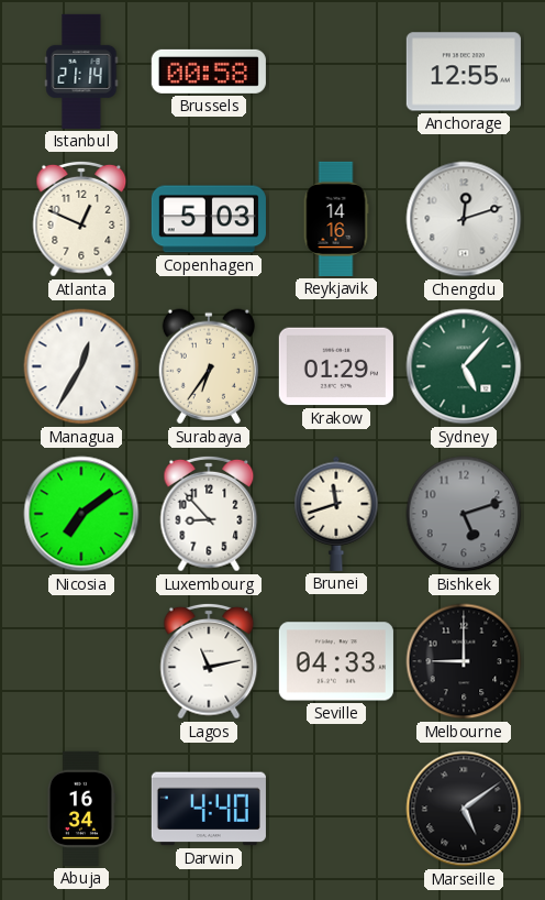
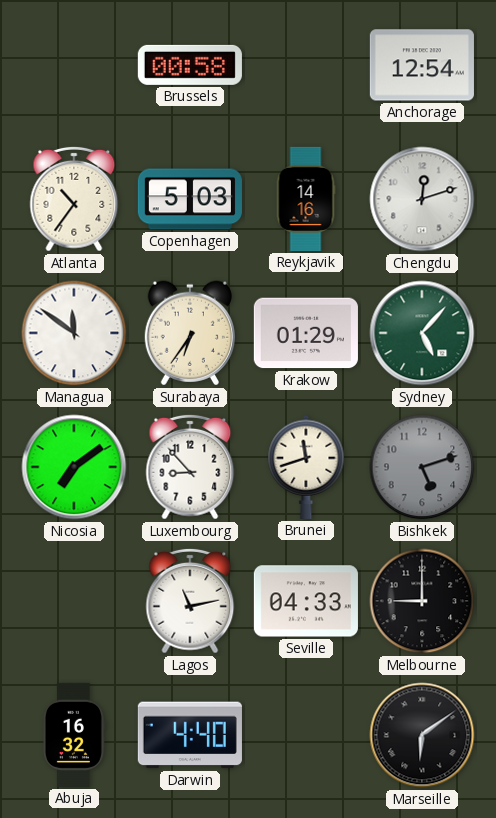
Istanbul: 21:14 -> none
Anchorage: 12:55 -> 12:54
Atlanta: 12:49 -> 10:36
Managua: 12:35 -> 11:51
Abuja: 16:34 -> 16:32
Marseille: 5:09 -> 6:09
